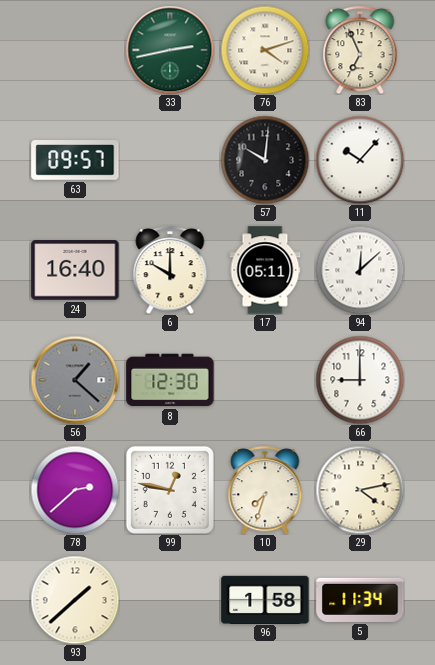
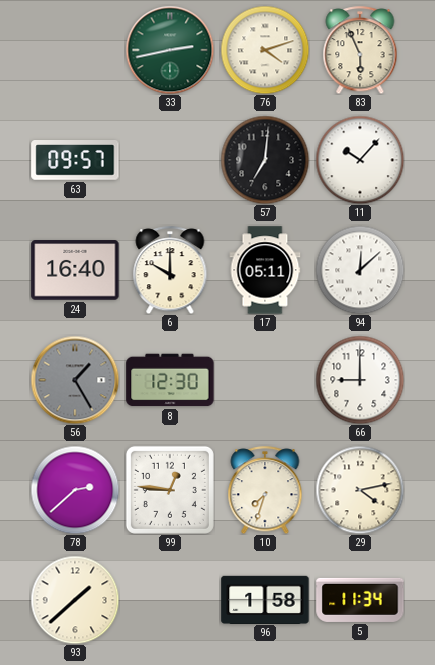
83: 6:56 -> 5:56
57: 10:01 -> 7:01
56: 1:22 -> 1:25
99: 12:47 -> 12:46
